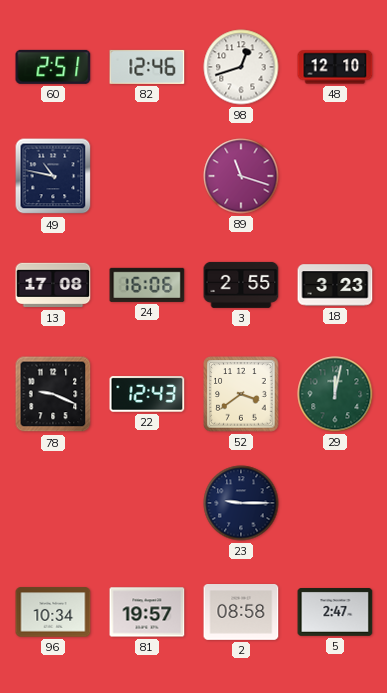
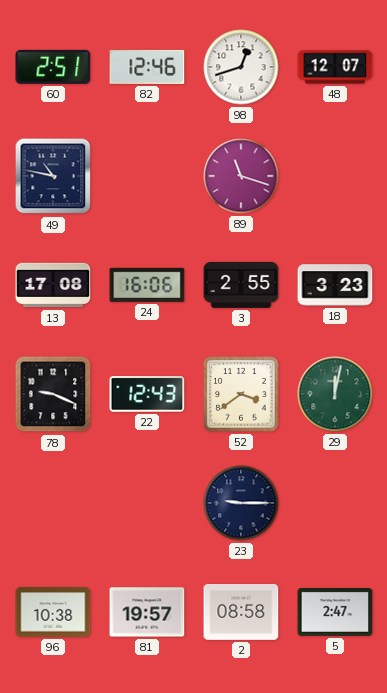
48: 12:10 -> 12:07
96: 10:34 -> 10:38
